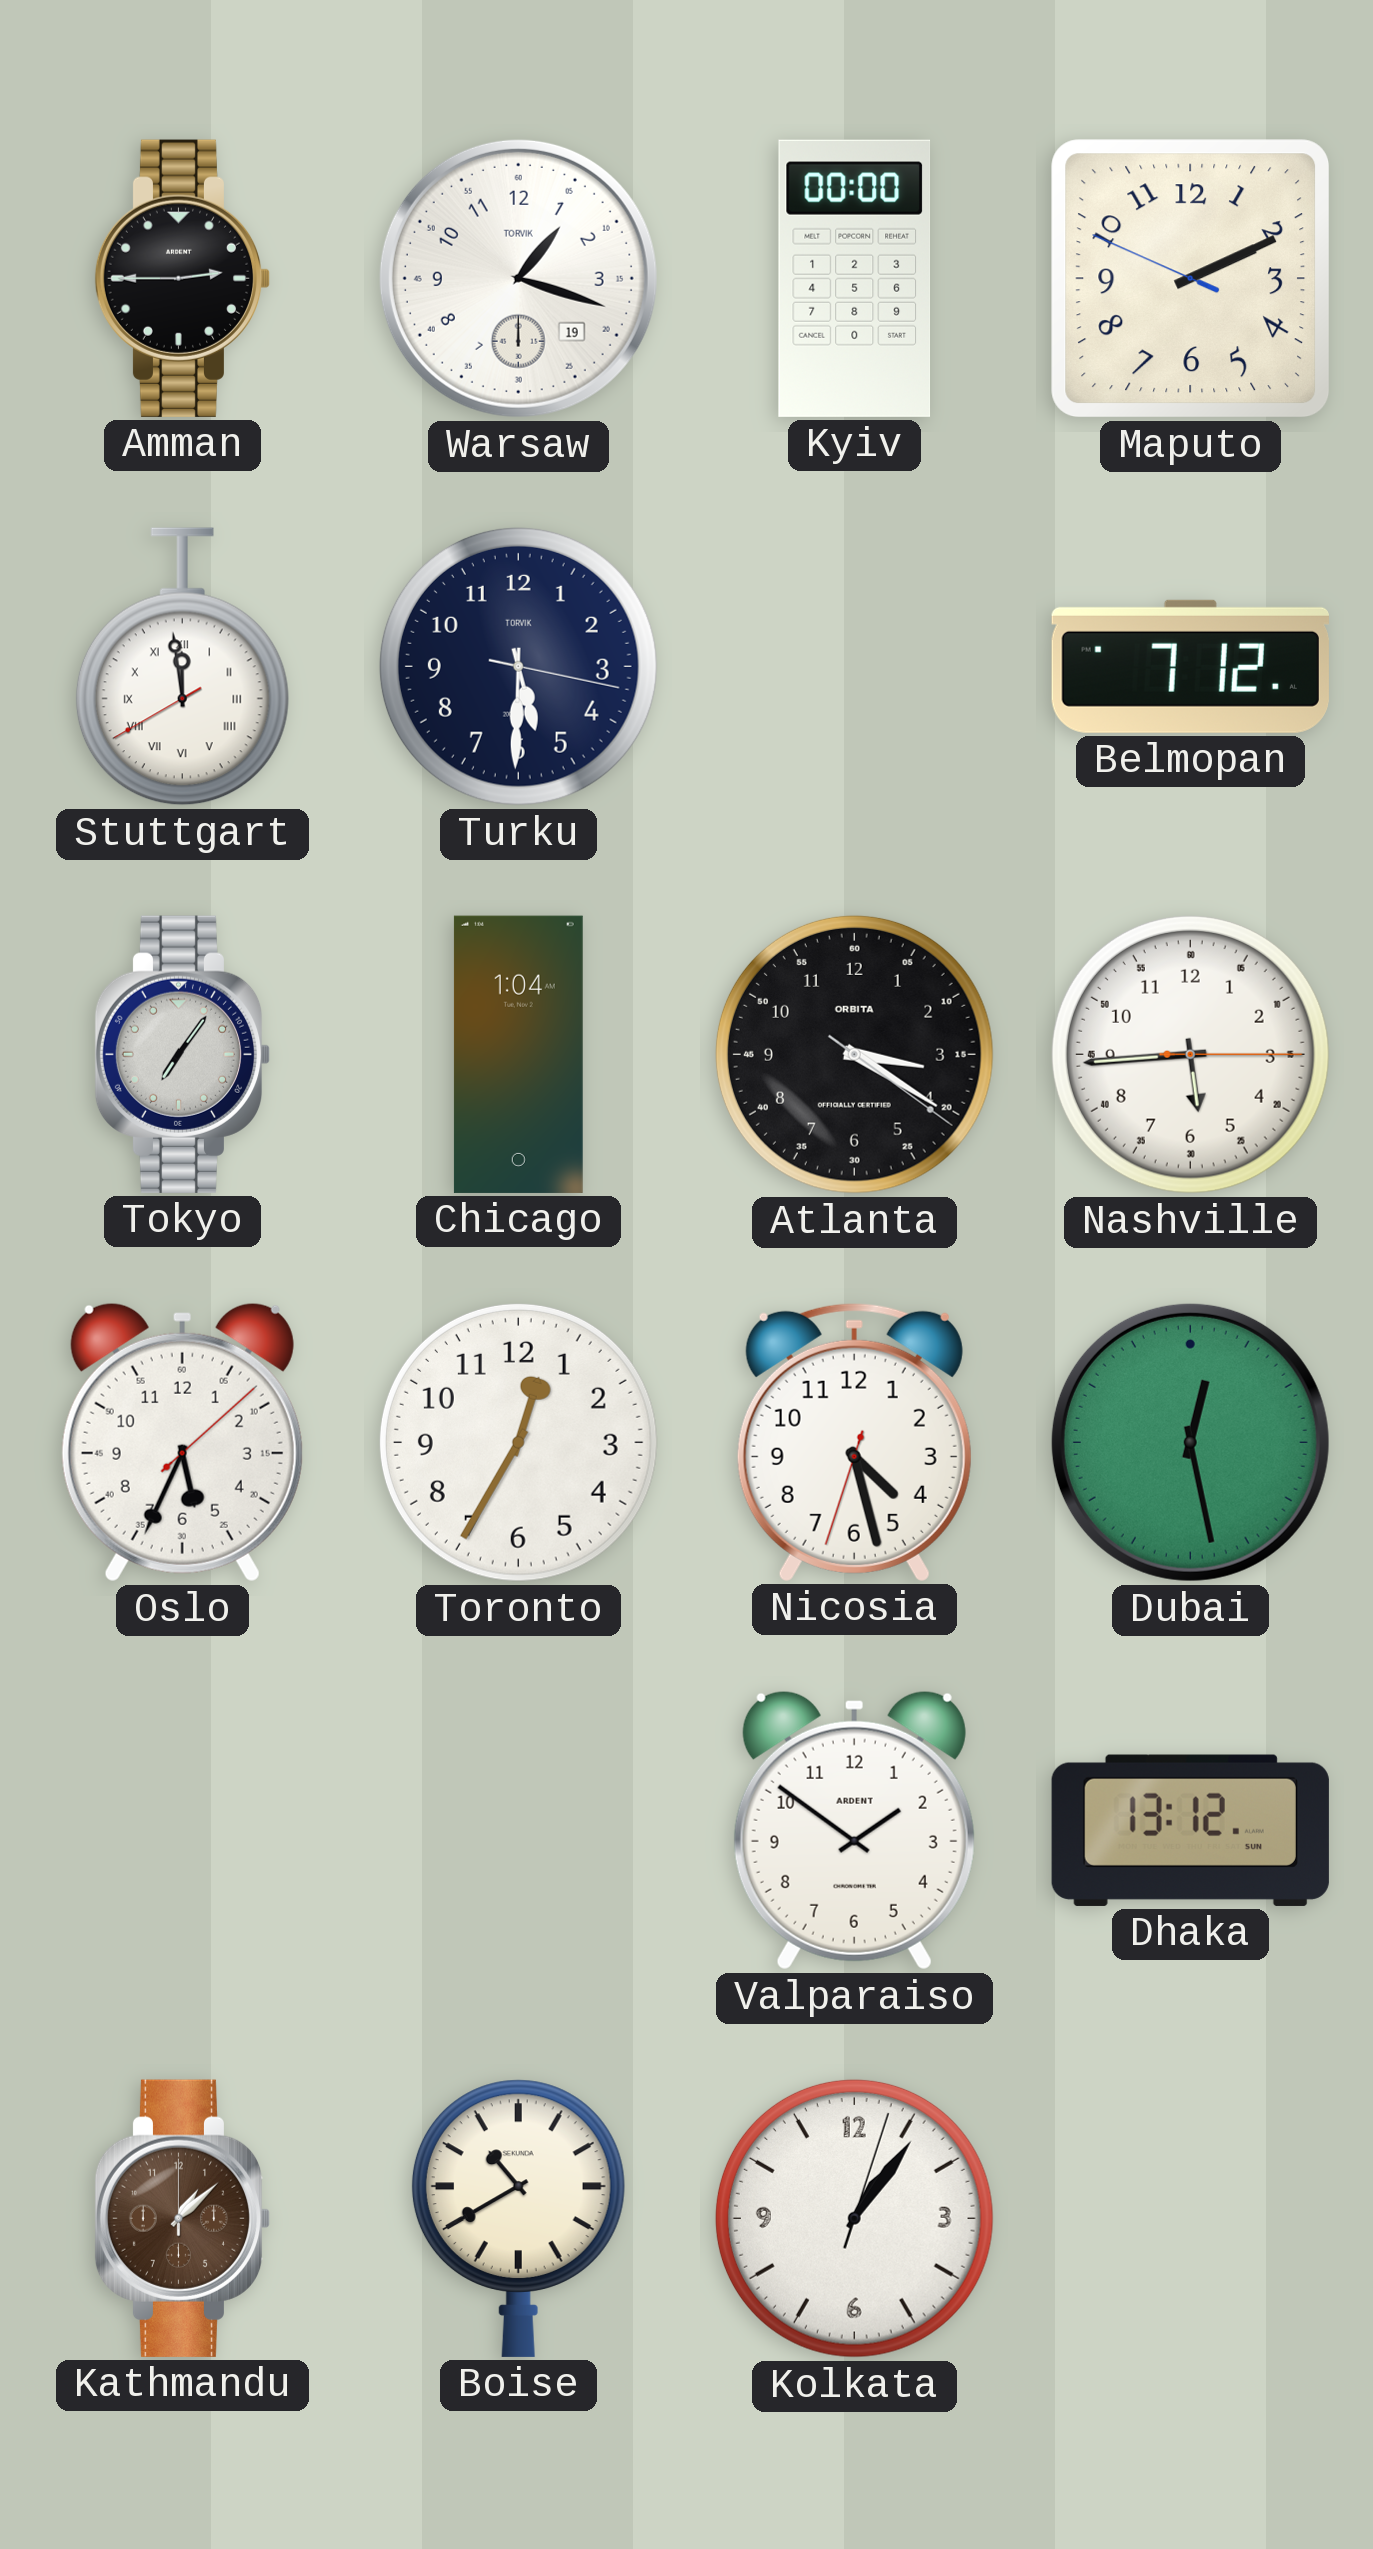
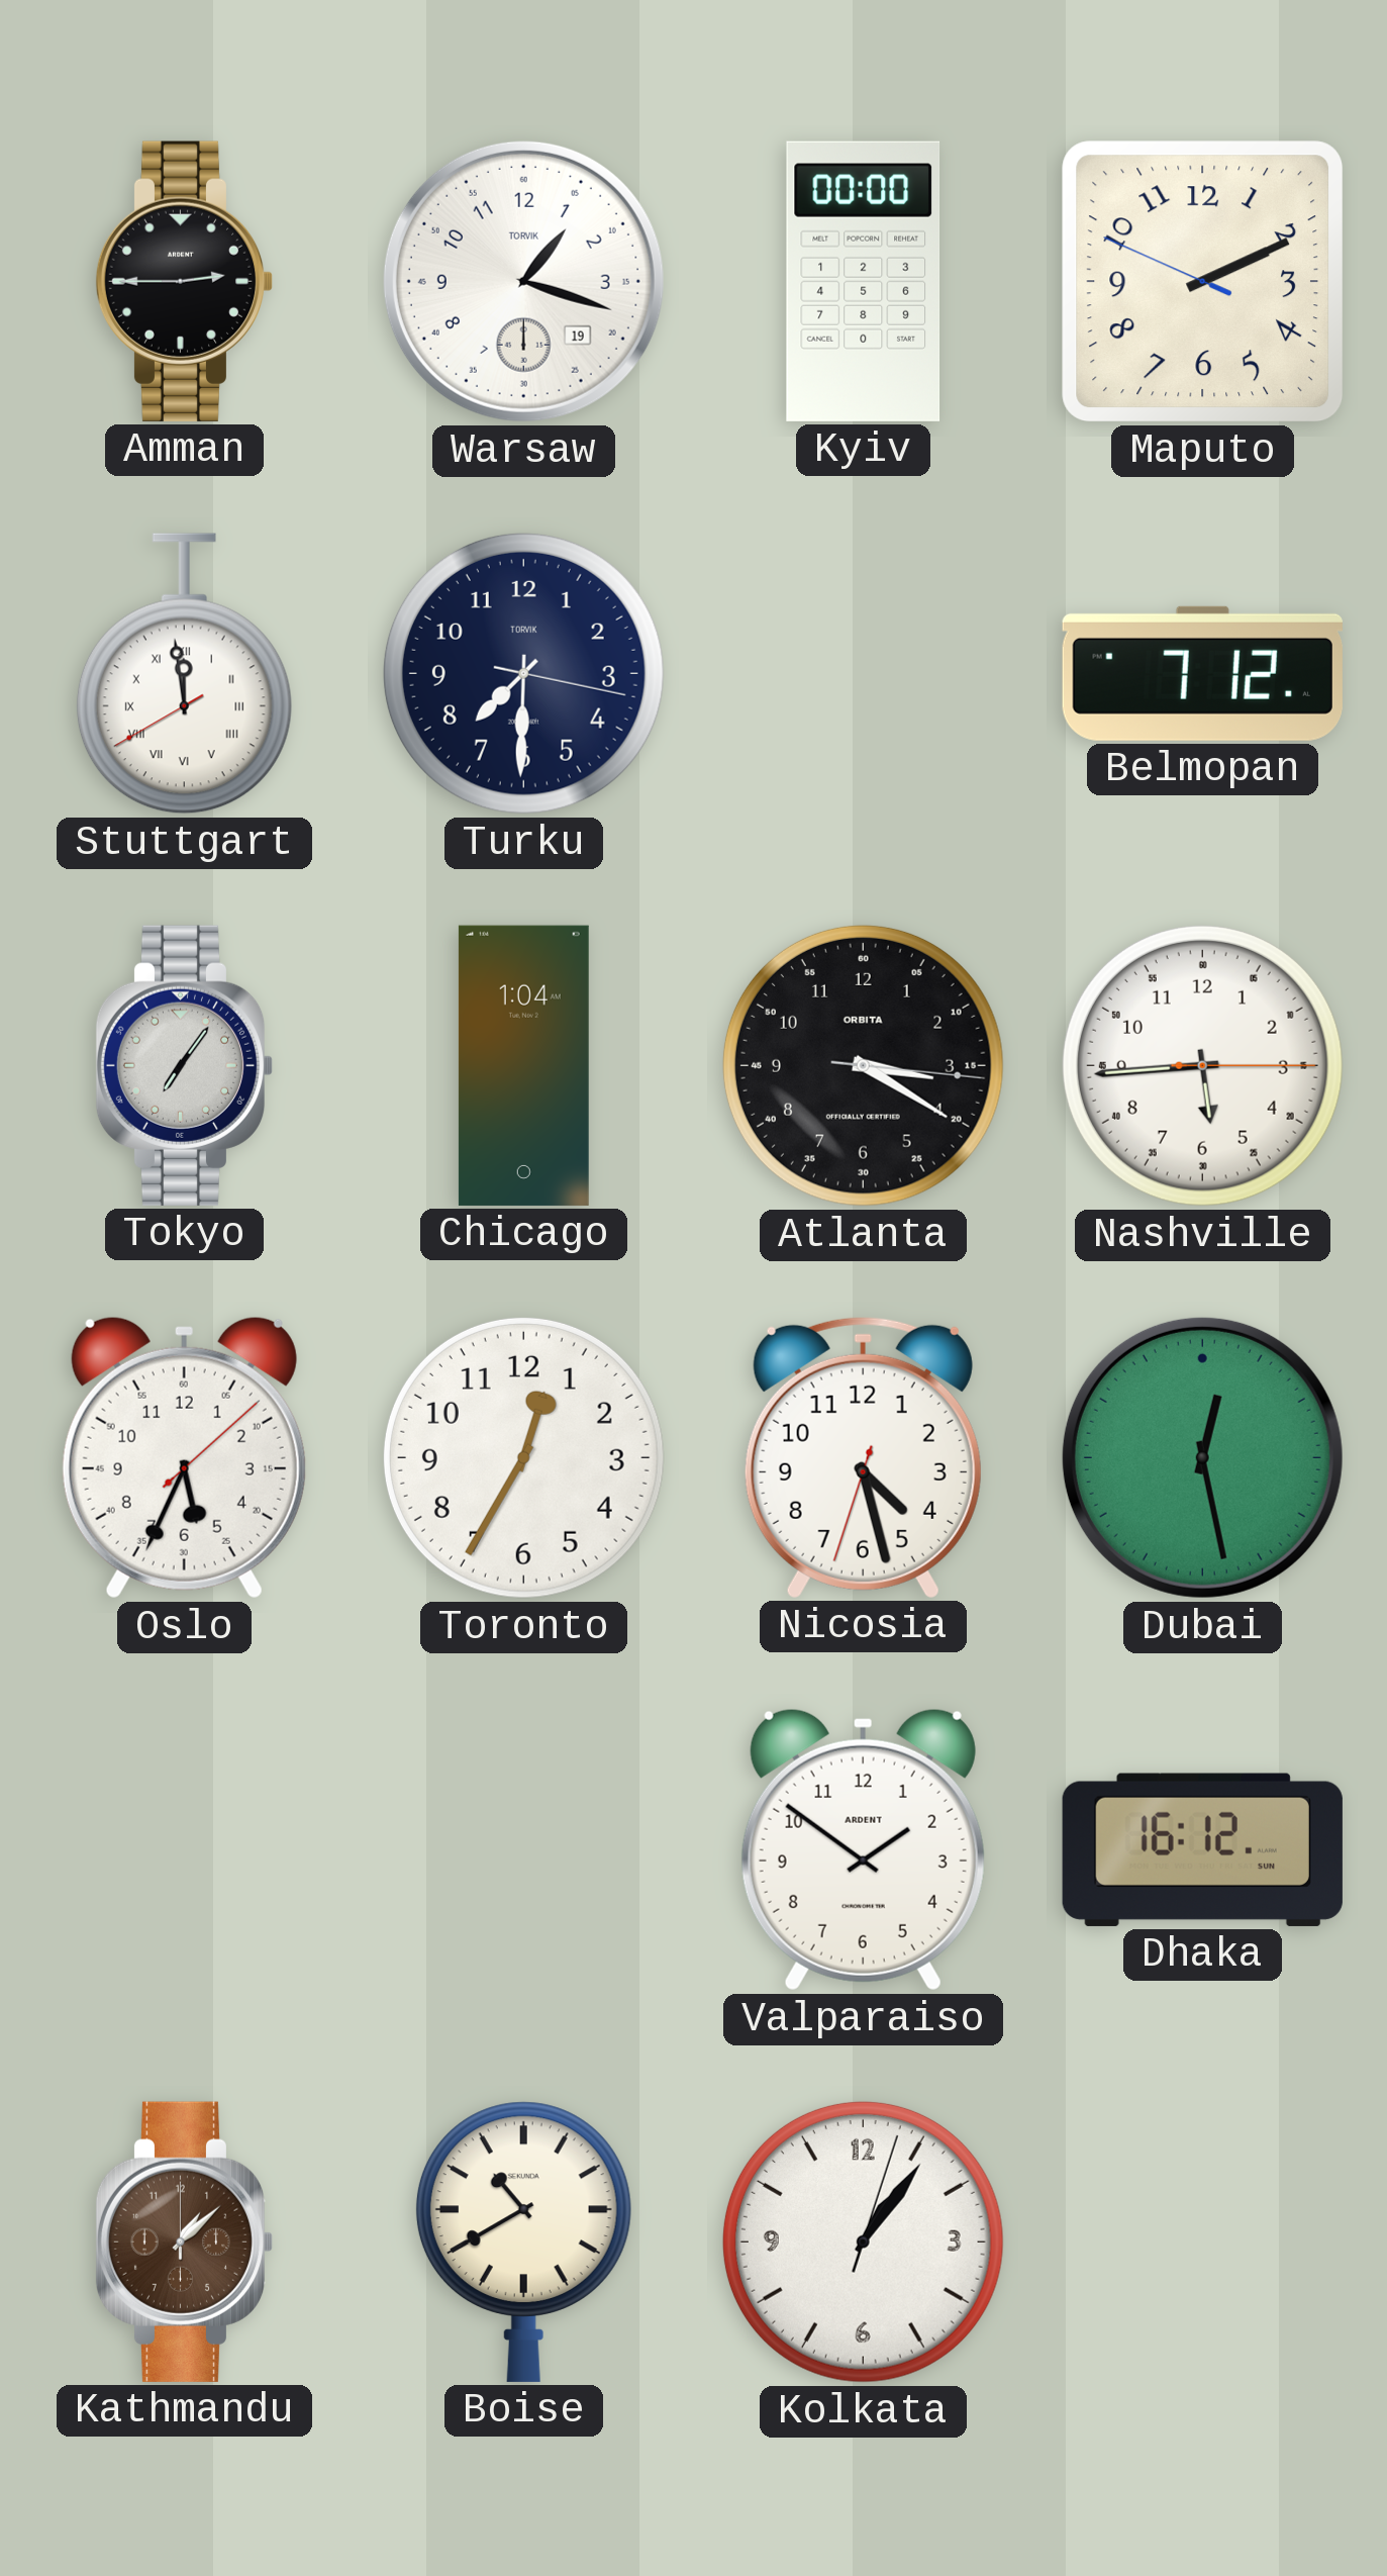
Turku: 5:30 -> 7:30
Atlanta: 3:20:21 -> 3:20:16
Dhaka: 13:12 -> 16:12
